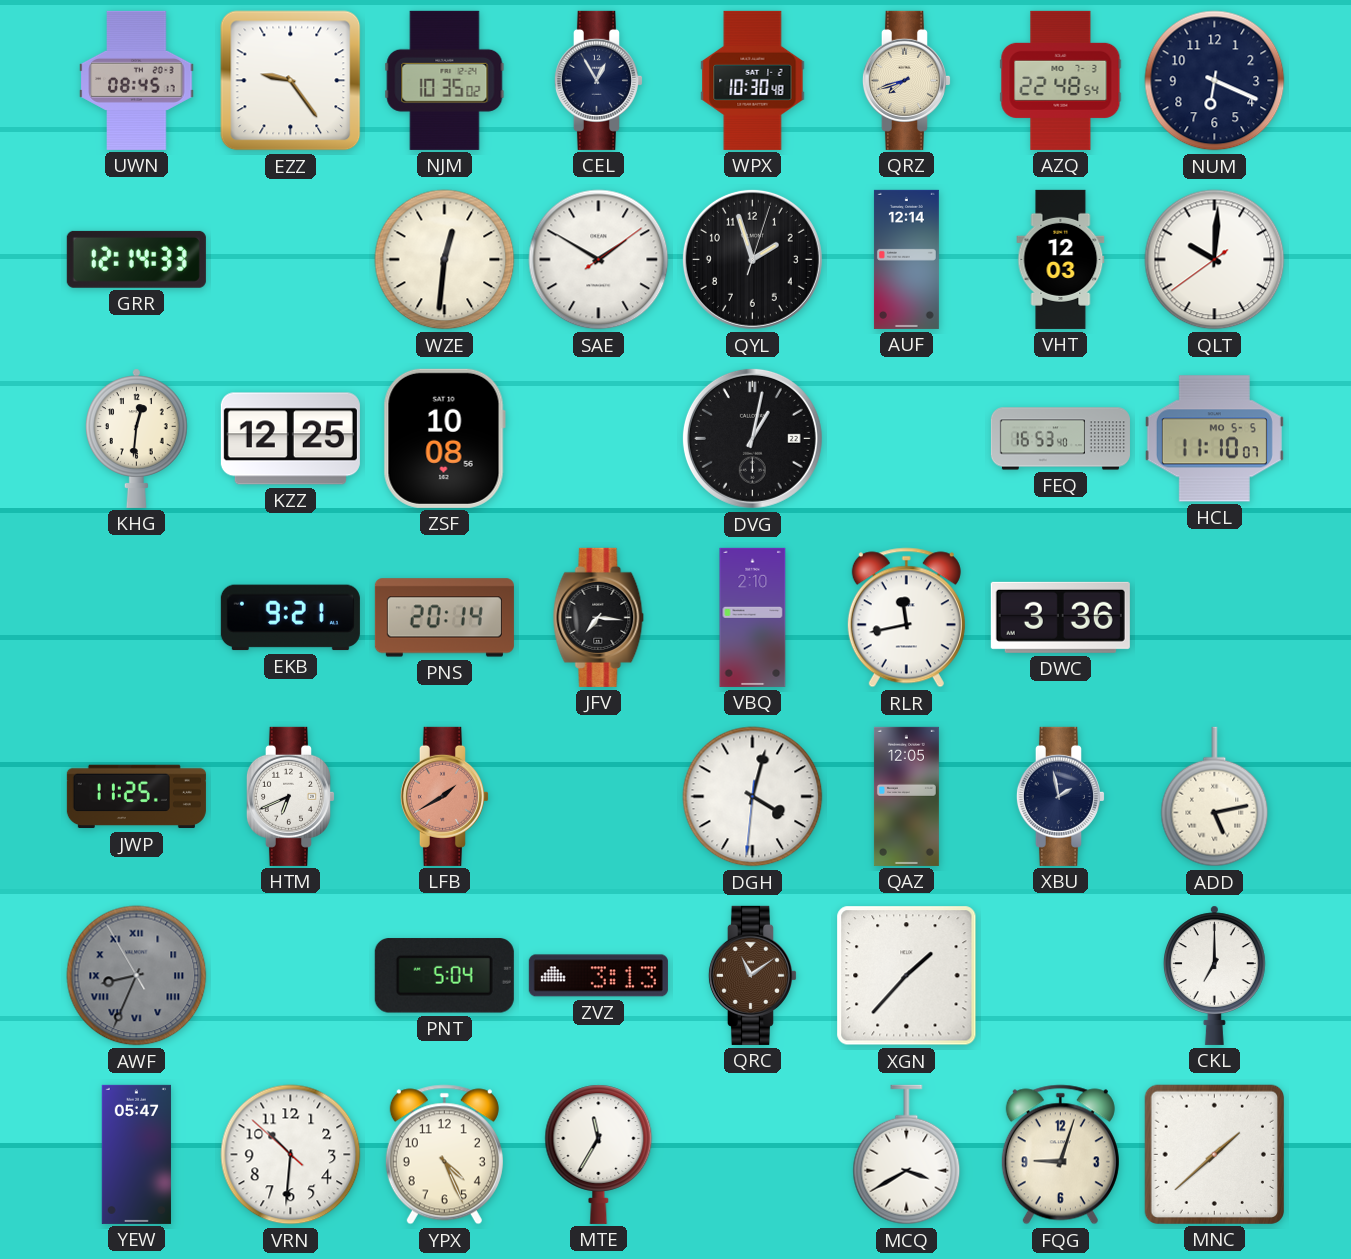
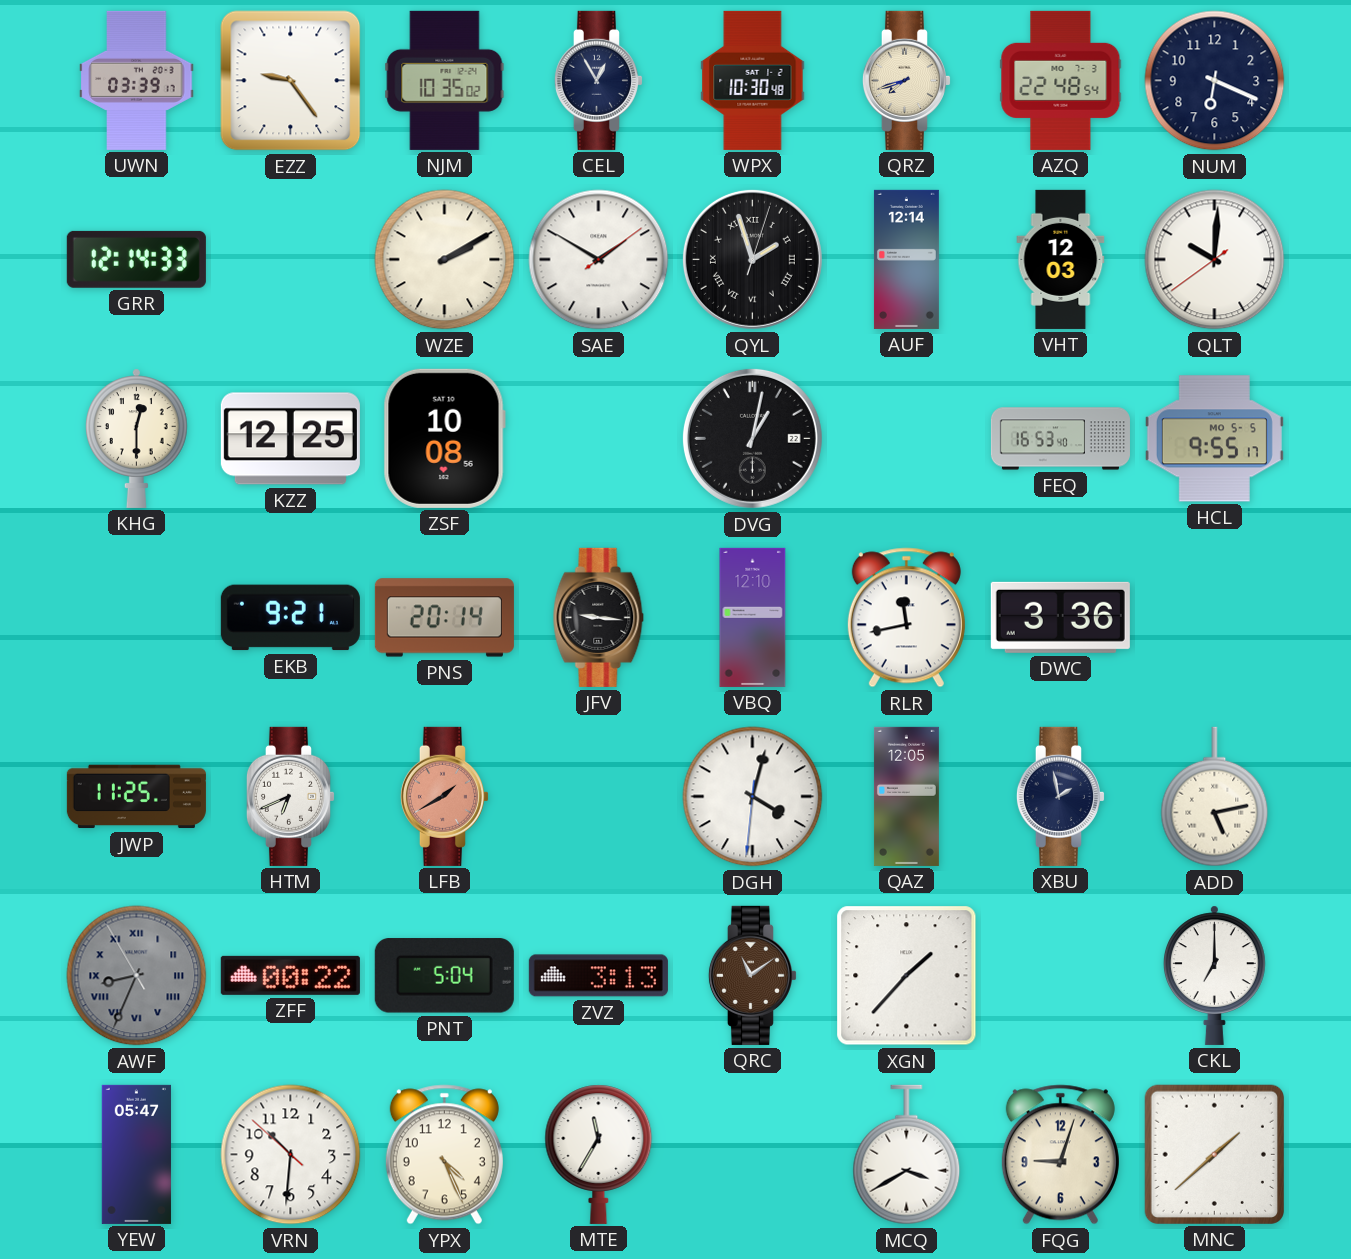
UWN: 08:45 -> 03:39
WZE: 12:31 -> 2:10
QYL numerals: Arabic -> Roman
KHG: 12:31 -> 12:30
HCL: 11:10 -> 9:55
JFV: 7:16 -> 9:16
VBQ: 2:10 -> 12:10
ZFF: none -> 00:22
